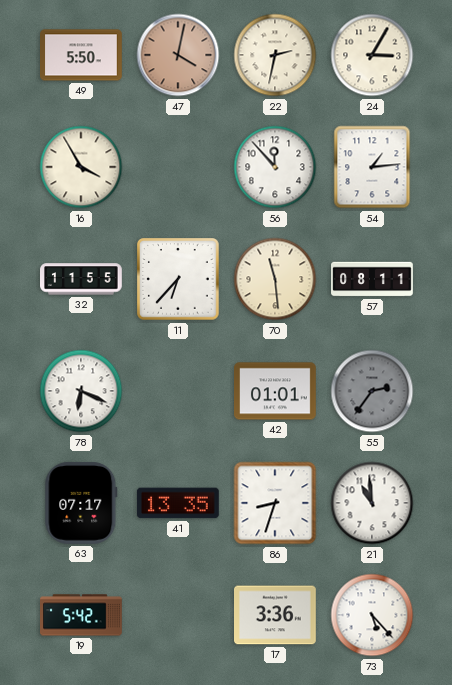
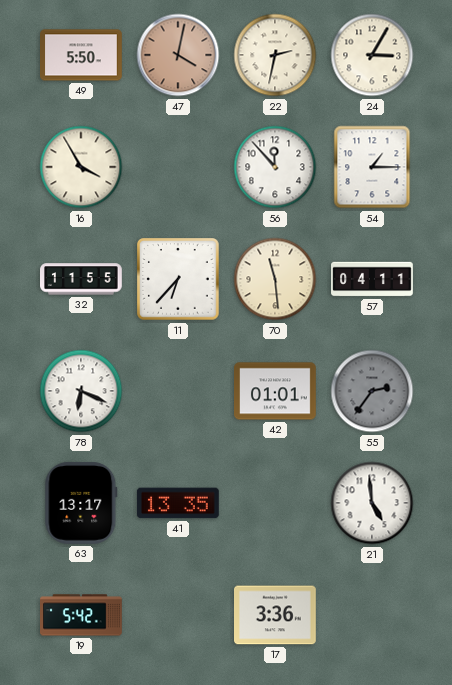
54: 1:14 -> 1:15
57: 08:11 -> 04:11
63: 07:17 -> 13:17
86: 8:33 -> none
21: 10:59 -> 4:59
73: 5:23 -> none
